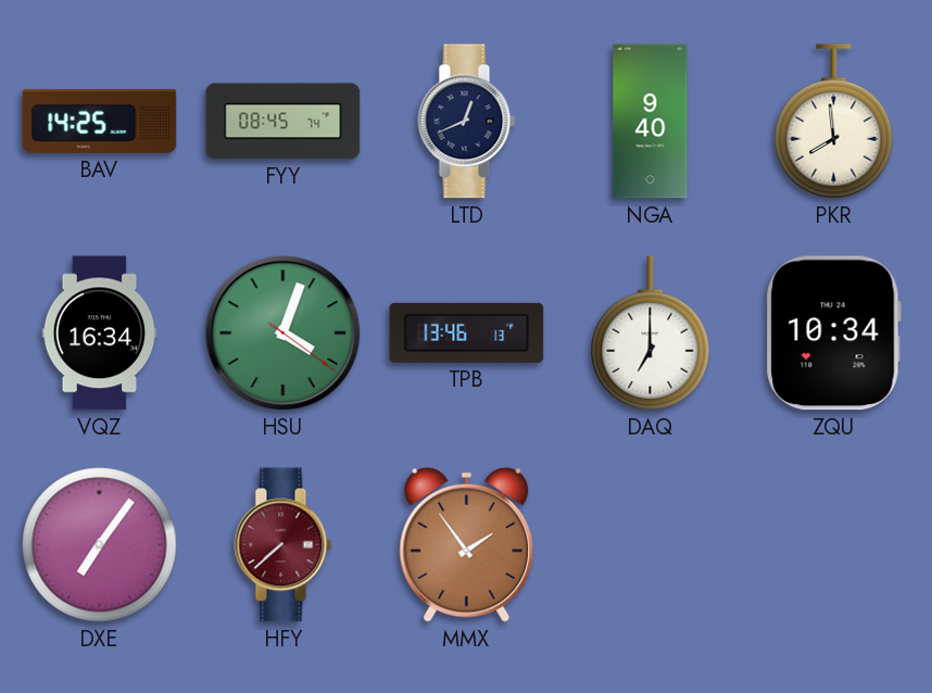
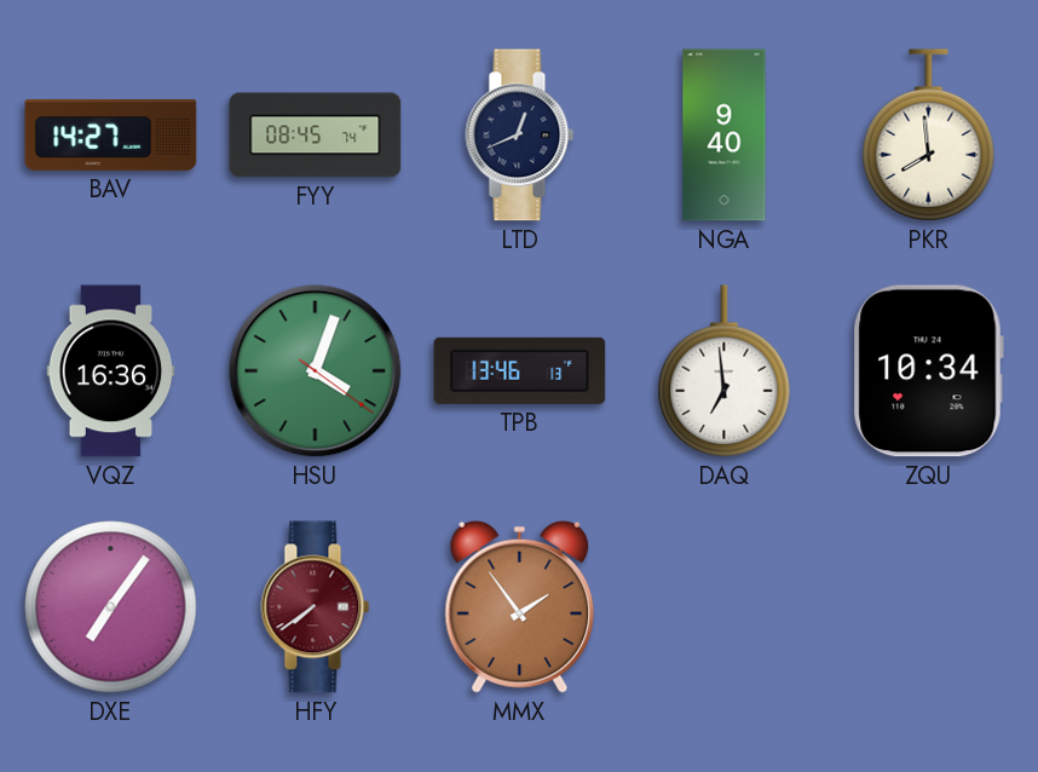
BAV: 14:25 -> 14:27
VQZ: 16:34 -> 16:36
DAQ: 7:00 -> 6:59
HFY: 7:38 -> 7:39
